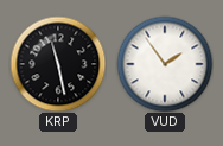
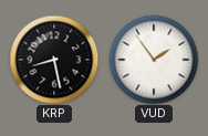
KRP: 11:28 -> 8:28
